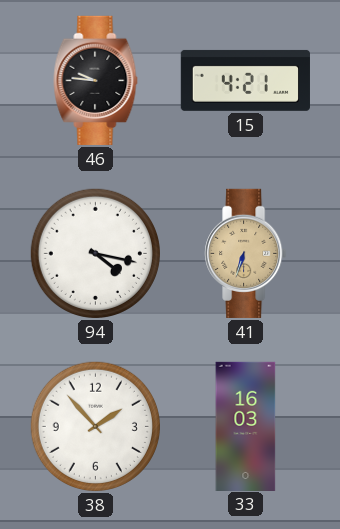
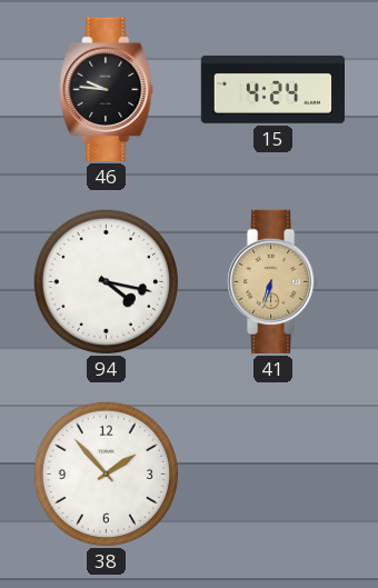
15: 4:21 -> 4:24
33: 16:03 -> none
